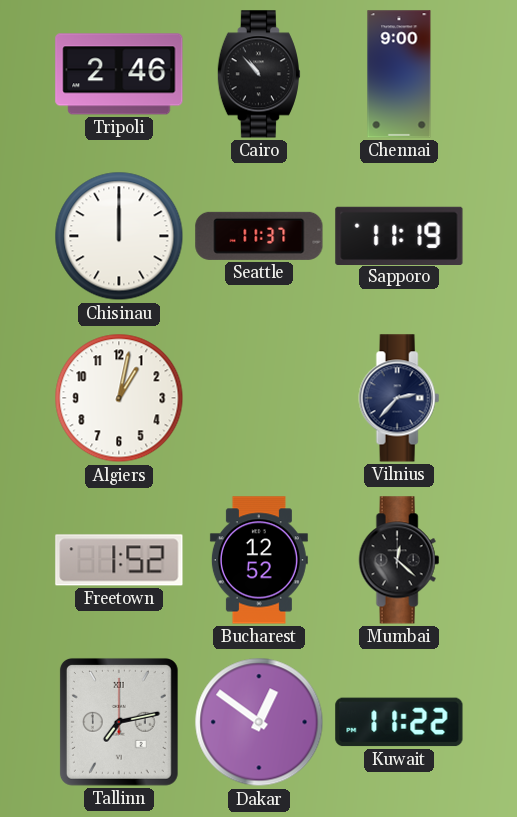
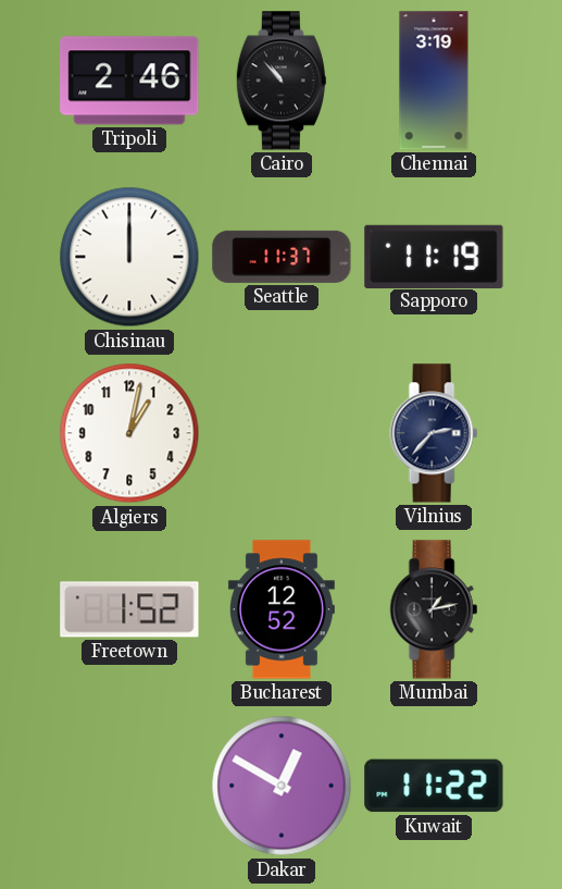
Chennai: 9:00 -> 3:19
Mumbai: 12:22 -> 1:13
Tallinn: 7:13 -> none
Dakar: 12:51 -> 12:50
